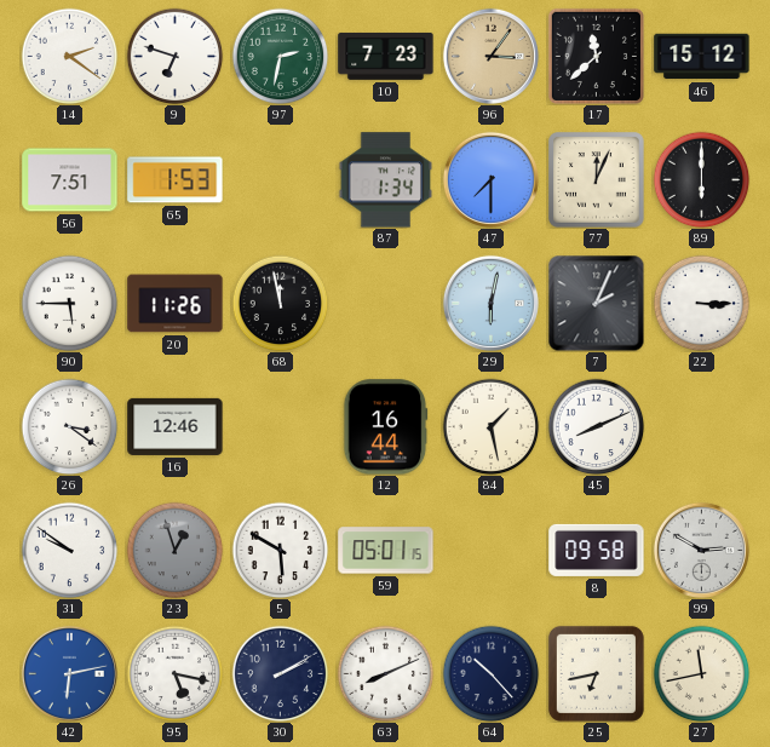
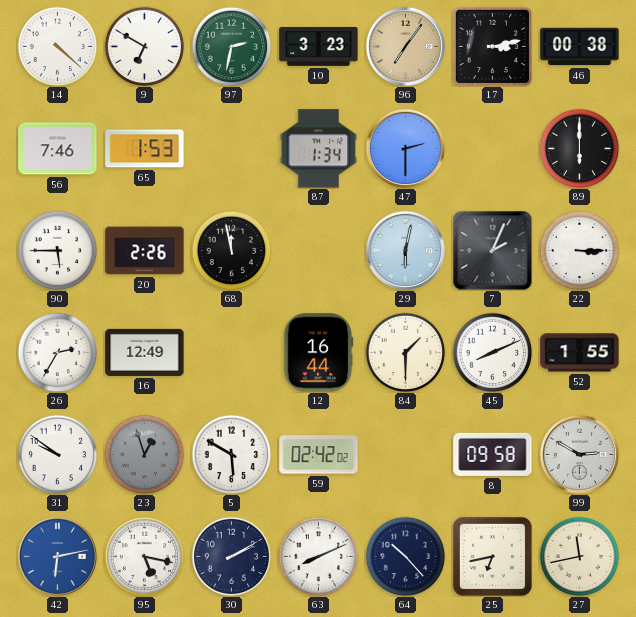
14: 2:21 -> 4:22
9: 6:48 -> 6:50
10: 7:23 -> 3:23
96: 3:06 -> 7:06
17: 11:38 -> 3:13
46: 15:12 -> 00:38
56: 7:51 -> 7:46
47: 7:30 -> 2:30
77: 12:04 -> none
20: 11:26 -> 2:26
26: 3:21 -> 2:35
16: 12:46 -> 12:49
84: 1:28 -> 1:30
52: none -> 1:55
59: 05:01 -> 02:42
